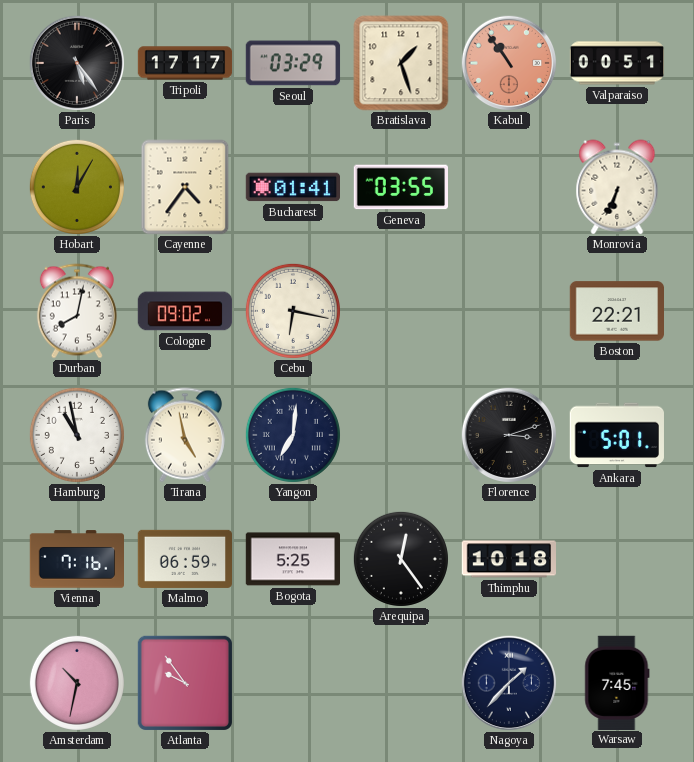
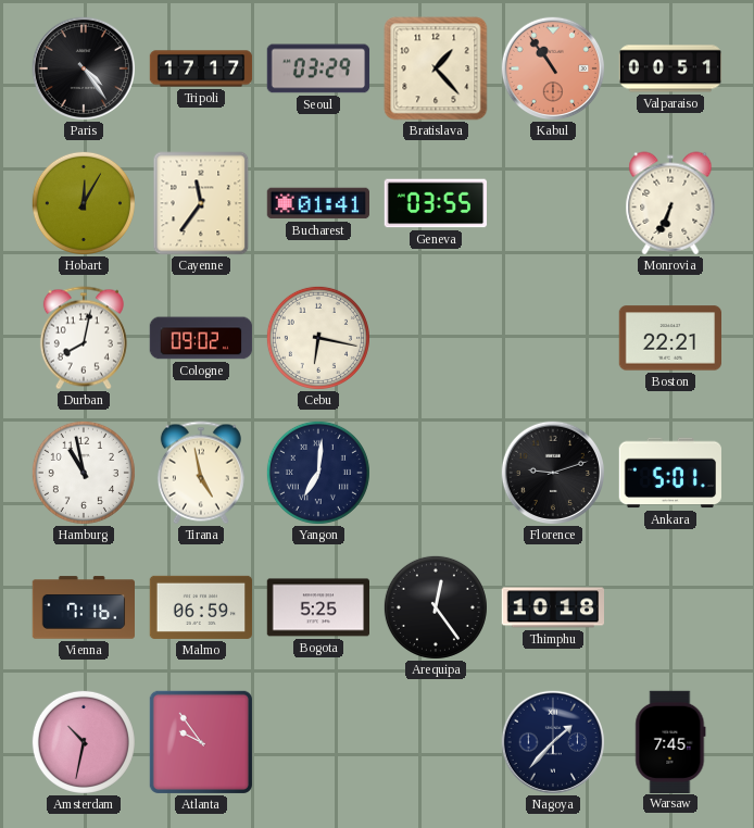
Paris: 5:24 -> 4:24
Bratislava: 1:27 -> 1:23
Cayenne: 4:36 -> 11:36
Florence: 3:12 -> 9:12
